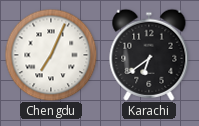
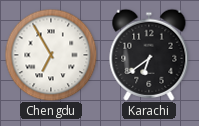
Chengdu: 7:04 -> 6:55
